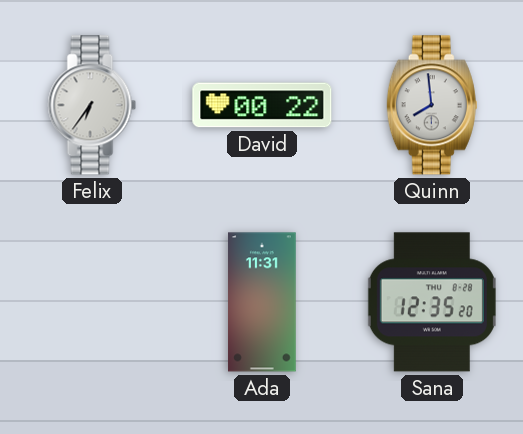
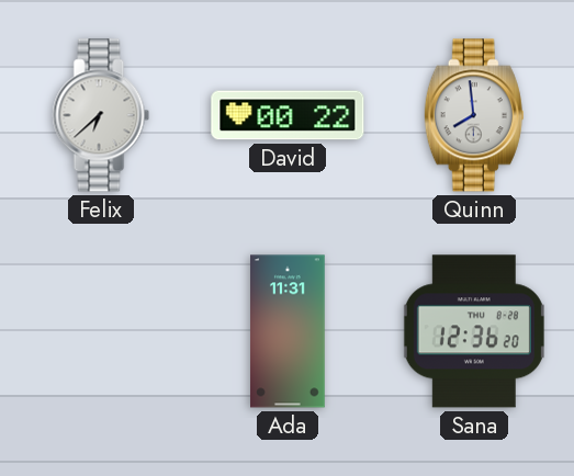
Felix: 6:36 -> 6:38
Sana: 12:35 -> 12:36
